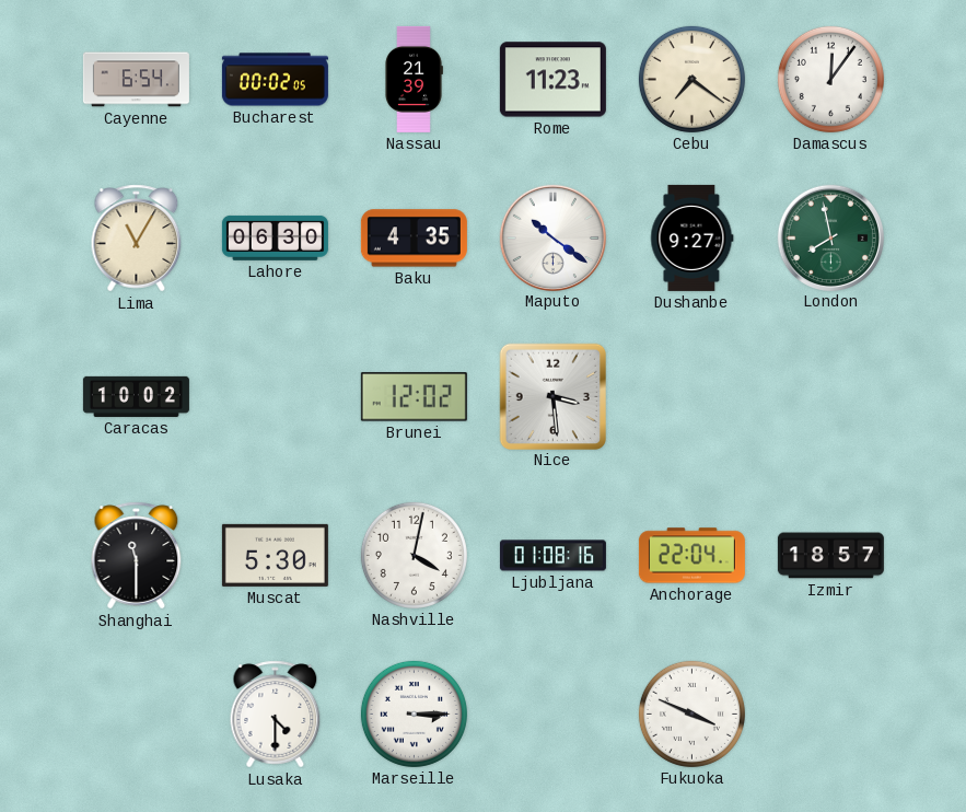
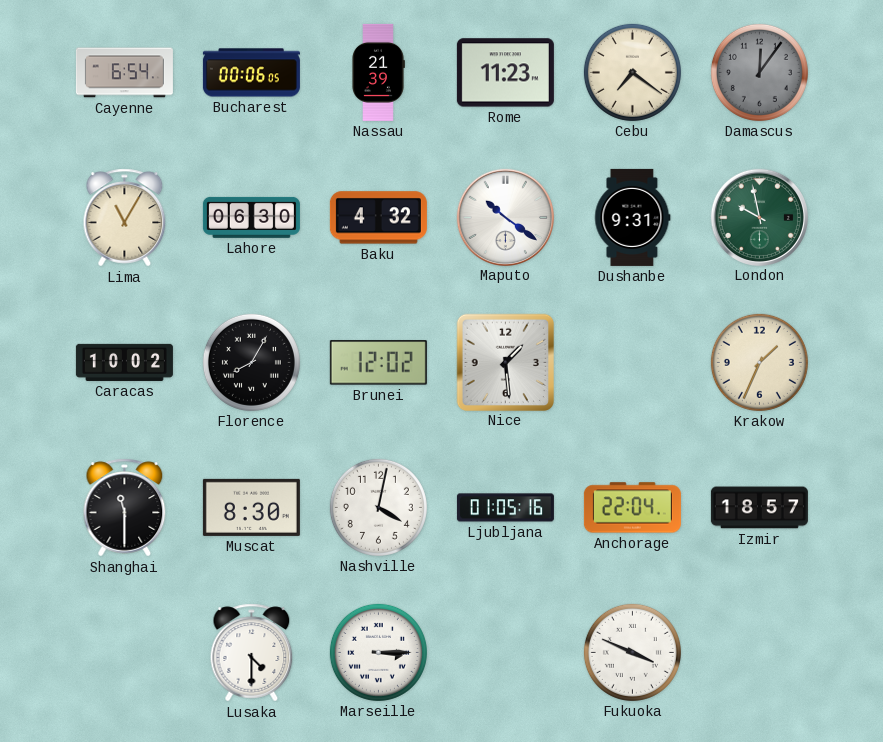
Bucharest: 00:02 -> 00:06
Damascus dial: white -> grey
Baku: 4:35 -> 4:32
Dushanbe: 9:27 -> 9:31
London: 7:58 -> 9:58
Florence: none -> 8:05
Nice: 3:29 -> 1:29
Krakow: none -> 1:34
Muscat: 5:30 -> 8:30
Ljubljana: 01:08 -> 01:05
